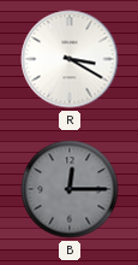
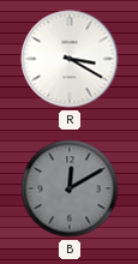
B: 12:15 -> 12:10
